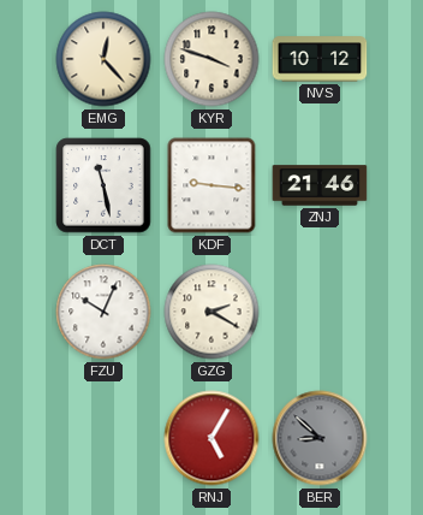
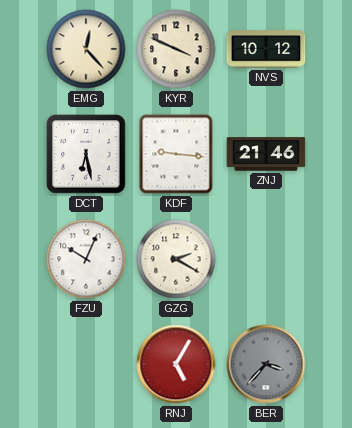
KYR: 3:48 -> 3:49
DCT: 11:28 -> 6:28
BER: 8:52 -> 3:37
